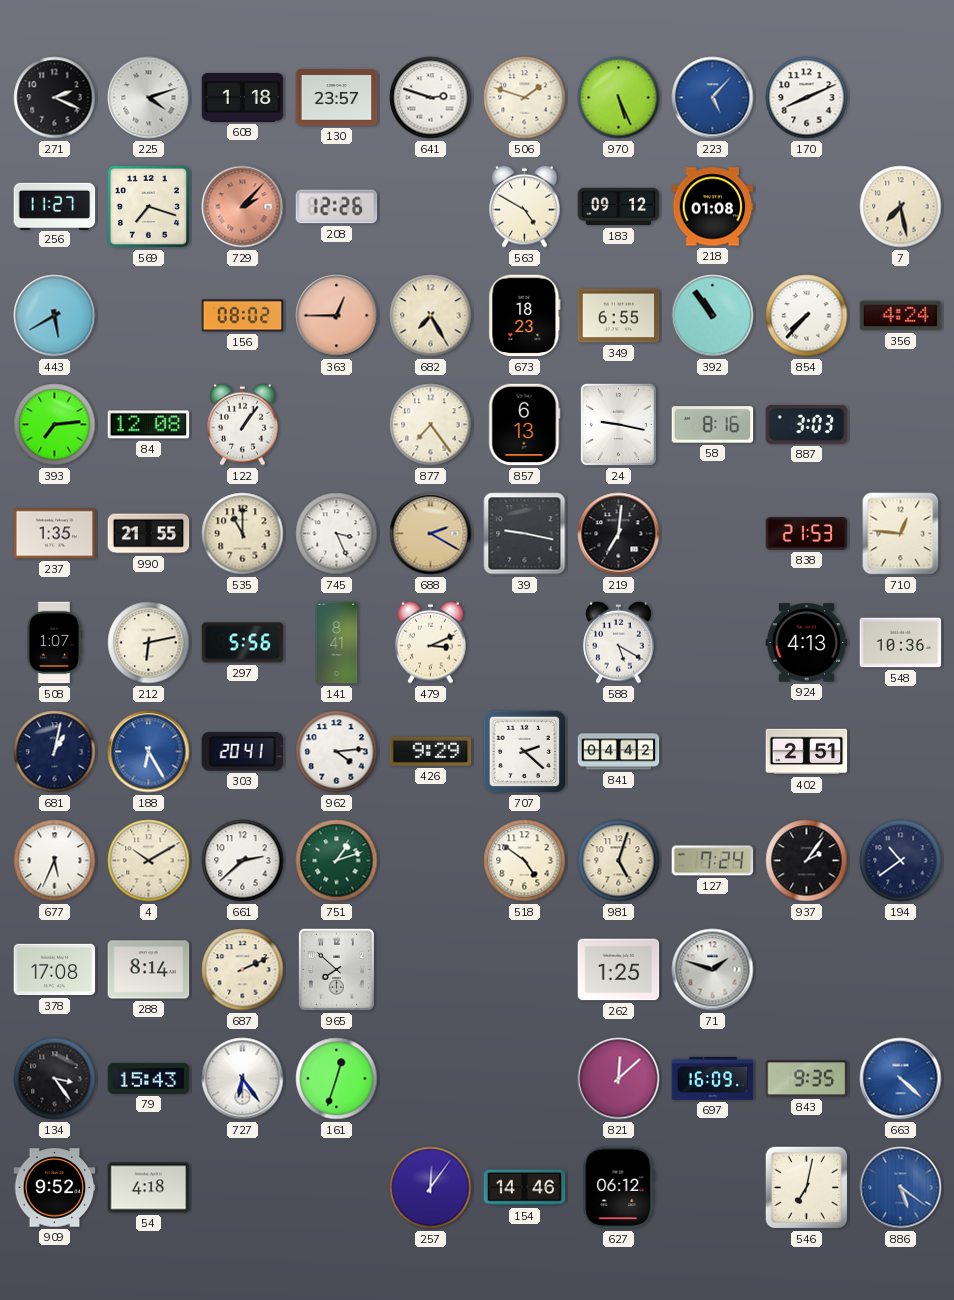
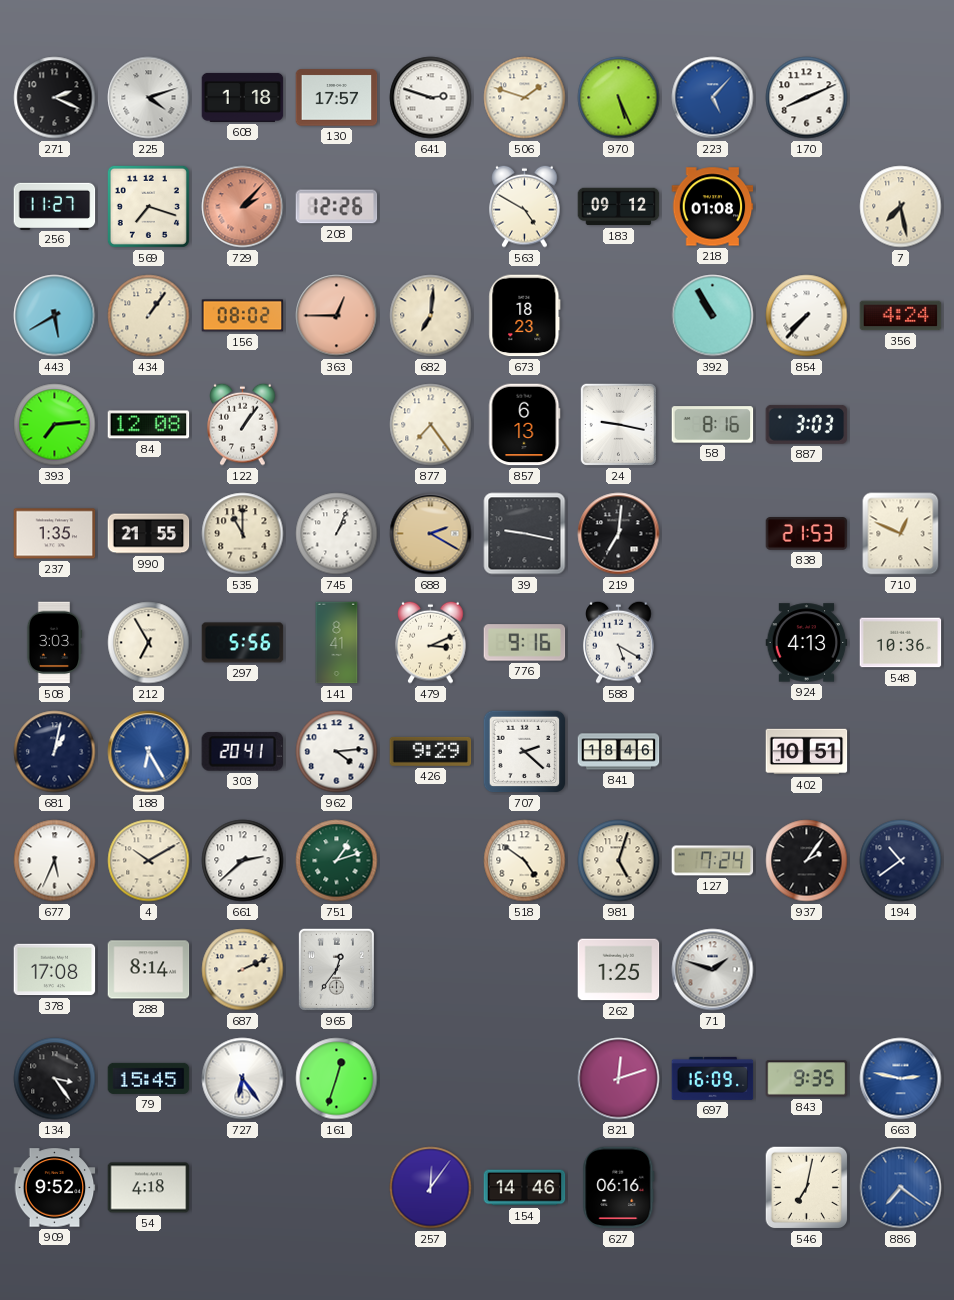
130: 23:57 -> 17:57
434: none -> 1:06
682: 7:25 -> 7:01
349: 6:55 -> none
392: 10:54 -> 10:55
745: 3:26 -> 1:04
710: 12:46 -> 12:49
508: 1:07 -> 3:03
212: 6:13 -> 6:55
776: none -> 9:16
841: 04:42 -> 18:46
402: 2:51 -> 10:51
965: 7:52 -> 12:36
79: 15:43 -> 15:45
821: 12:08 -> 12:12
663: 4:22 -> 2:47
627: 06:12 -> 06:16
886: 5:21 -> 7:21
